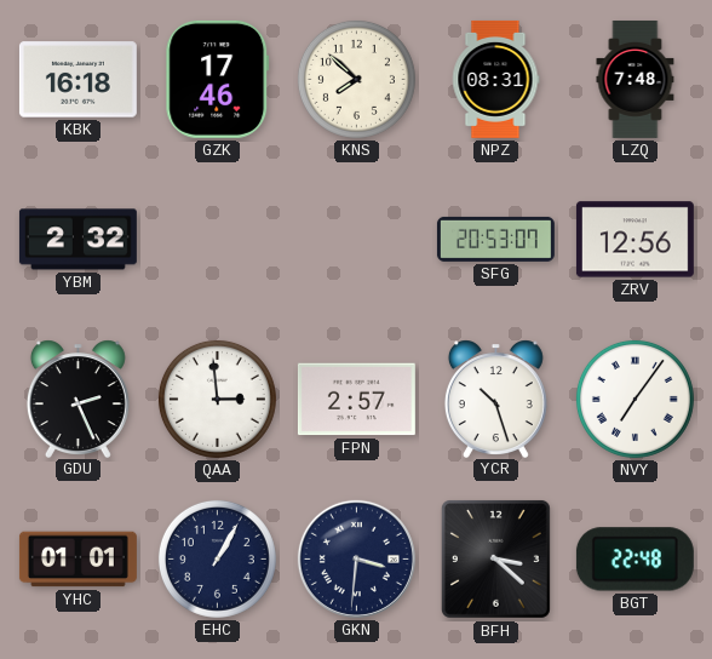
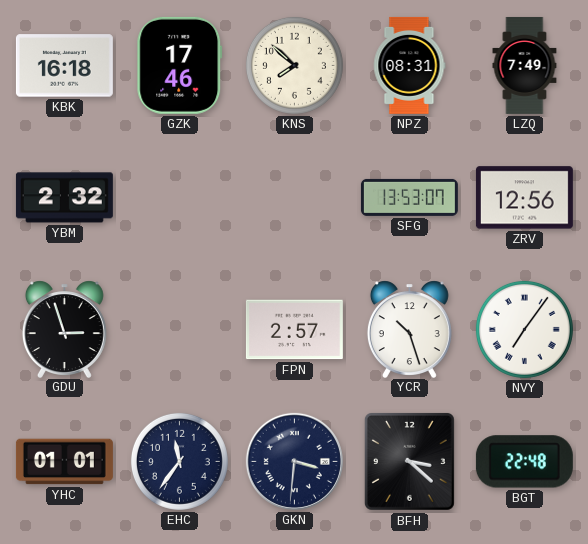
LZQ: 7:48 -> 7:49
SFG: 20:53 -> 13:53
GDU: 2:26 -> 2:57
QAA: 2:59 -> none
EHC: 1:05 -> 11:36
